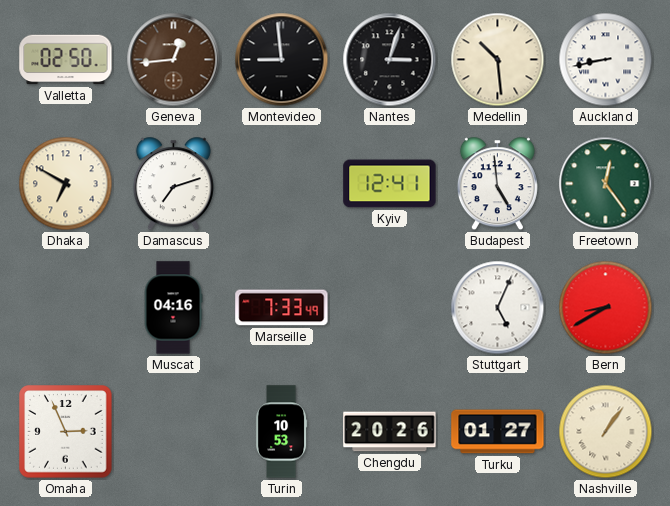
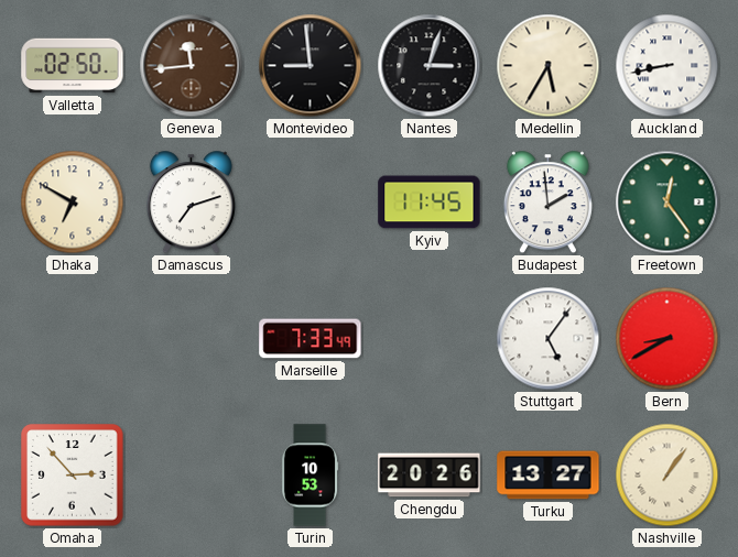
Geneva: 12:44 -> 11:44
Medellin: 10:29 -> 5:35
Kyiv: 12:41 -> 11:45
Budapest: 4:59 -> 1:59
Muscat: 04:16 -> none
Stuttgart: 5:04 -> 5:06
Omaha: 2:56 -> 2:53
Turku: 01:27 -> 13:27
